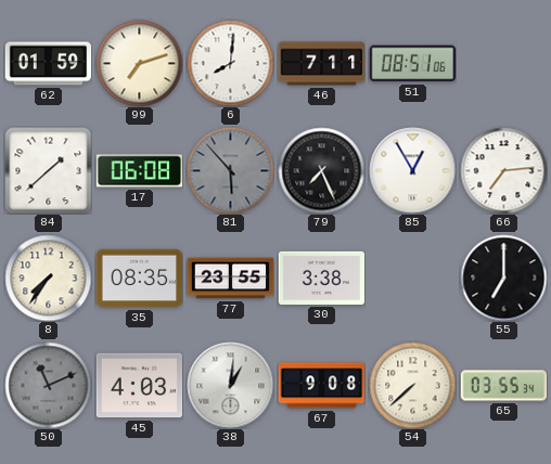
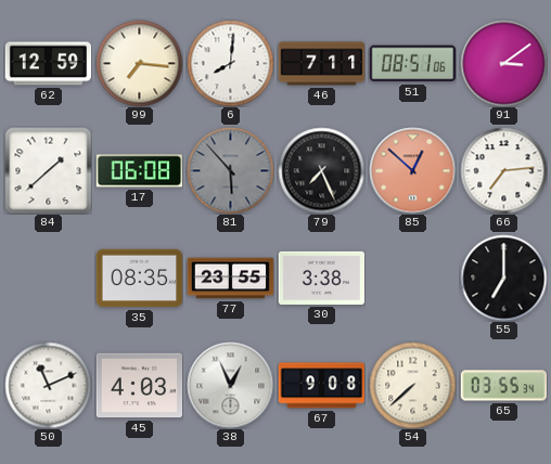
62: 01:59 -> 12:59
99: 7:12 -> 7:16
91: none -> 3:09
85: 12:55 -> 12:52
85 dial: white -> salmon
8: 7:36 -> none
50 dial: grey -> white
38: 1:01 -> 12:56
